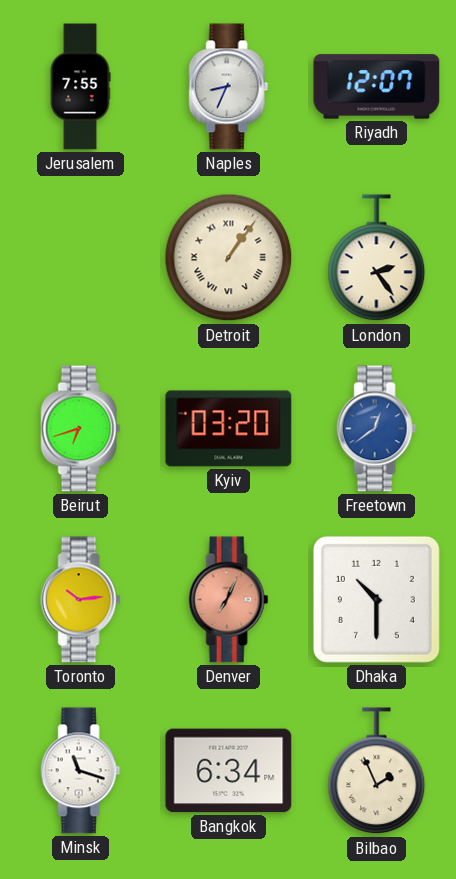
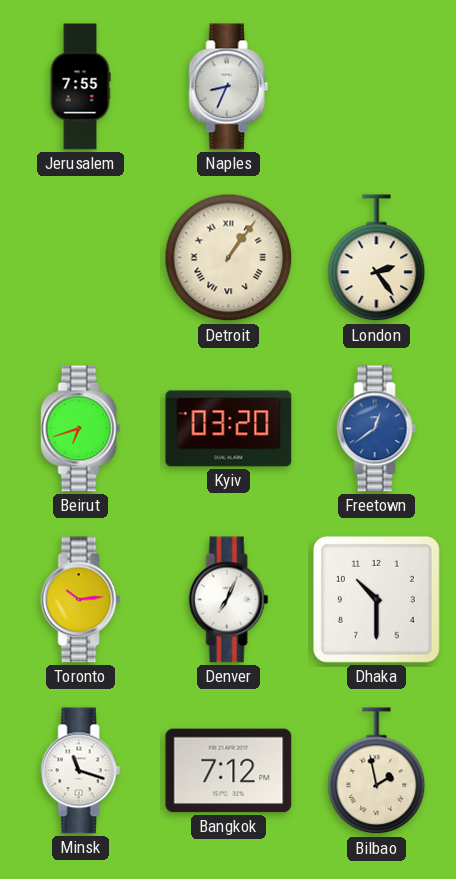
Riyadh: 12:07 -> none
Denver dial: salmon -> white
Bangkok: 6:34 -> 7:12
Bilbao: 1:56 -> 1:58
